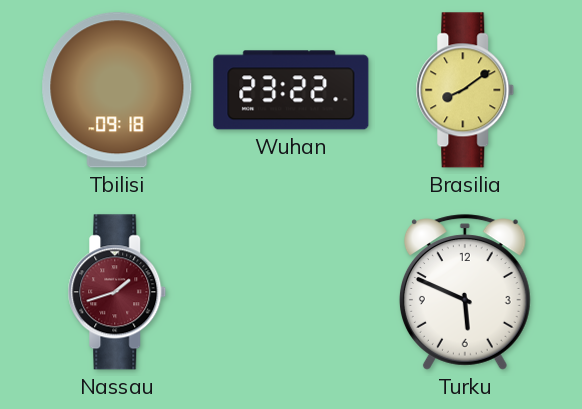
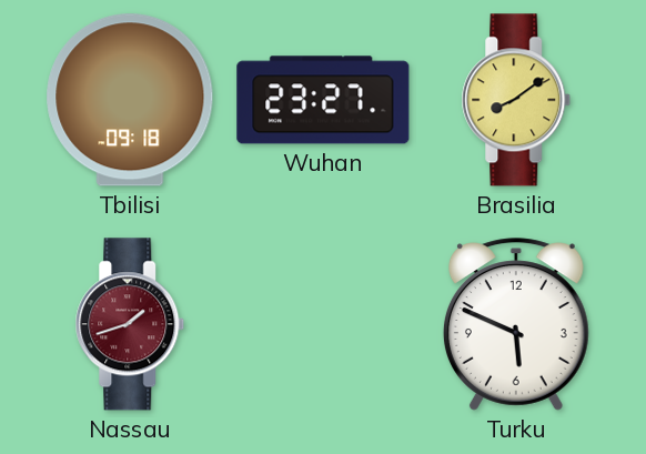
Wuhan: 23:22 -> 23:27
